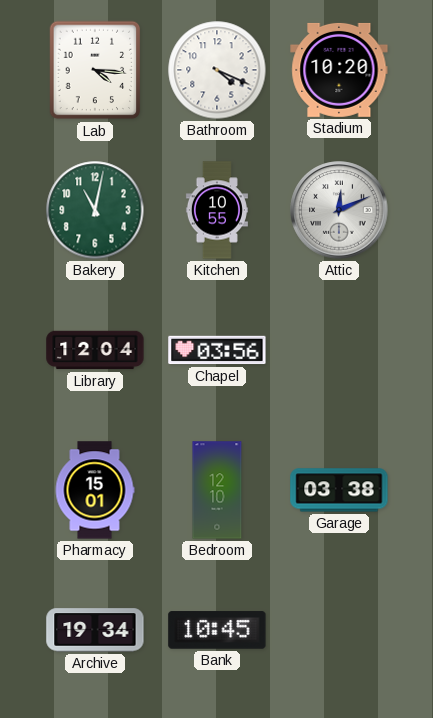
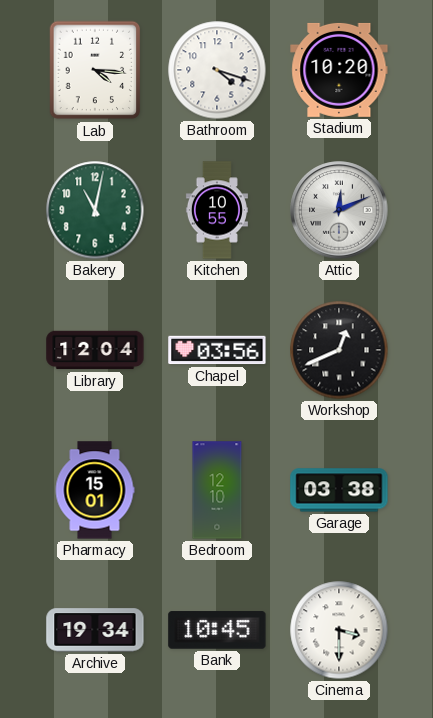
Bathroom: 4:19 -> 4:18
Workshop: none -> 12:41
Cinema: none -> 3:30
